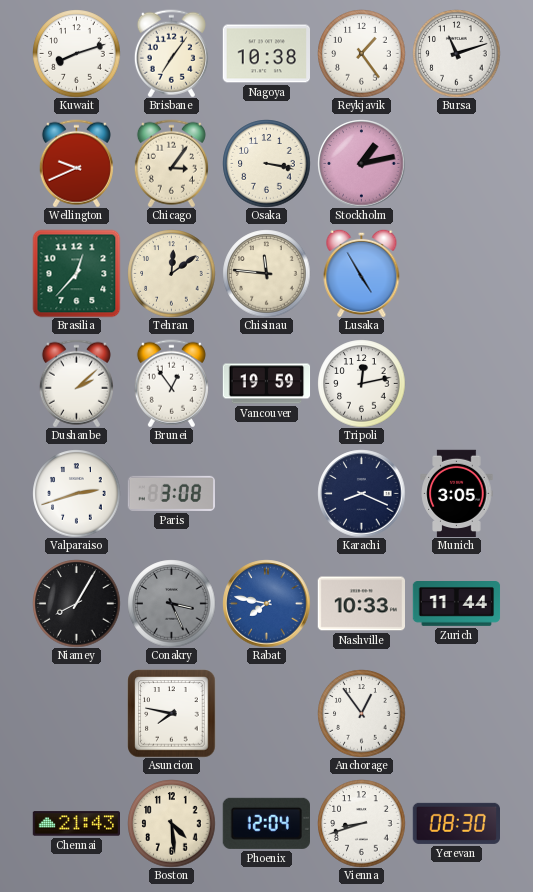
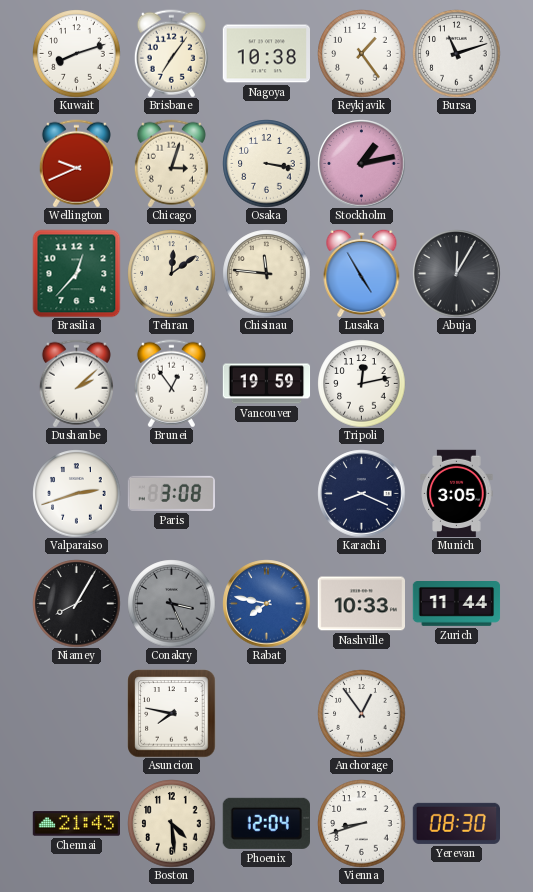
Chicago: 3:06 -> 3:03
Abuja: none -> 12:05
